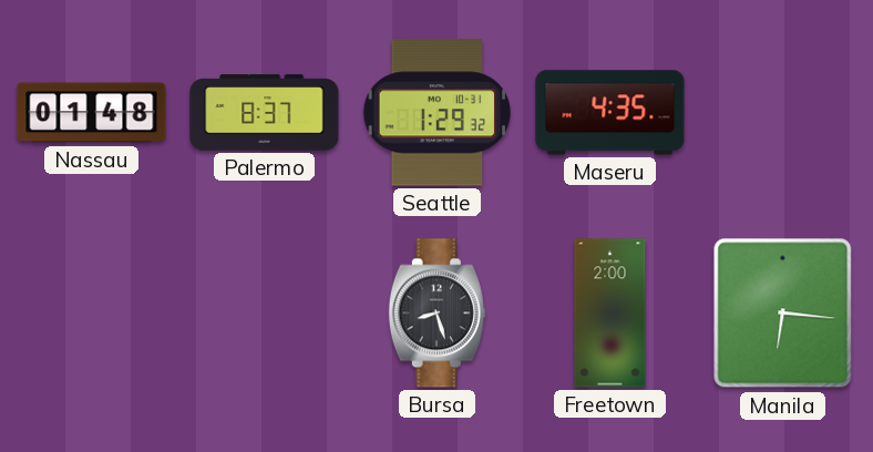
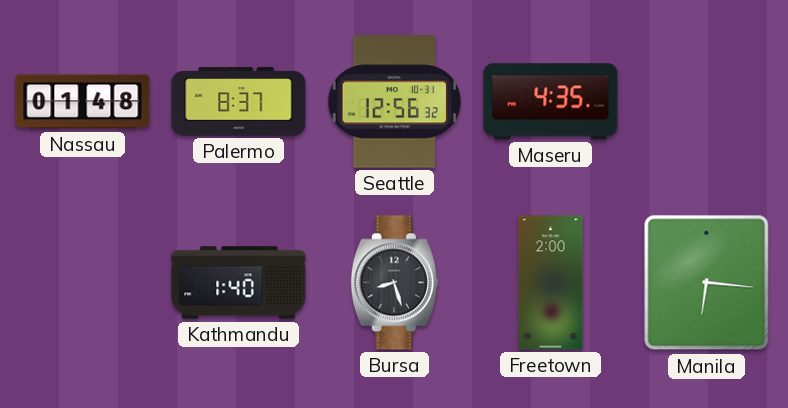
Seattle: 1:29 -> 12:56
Kathmandu: none -> 1:40
